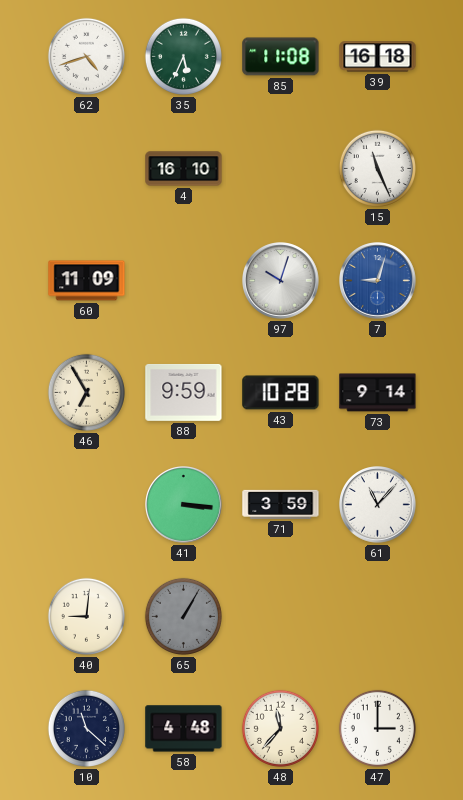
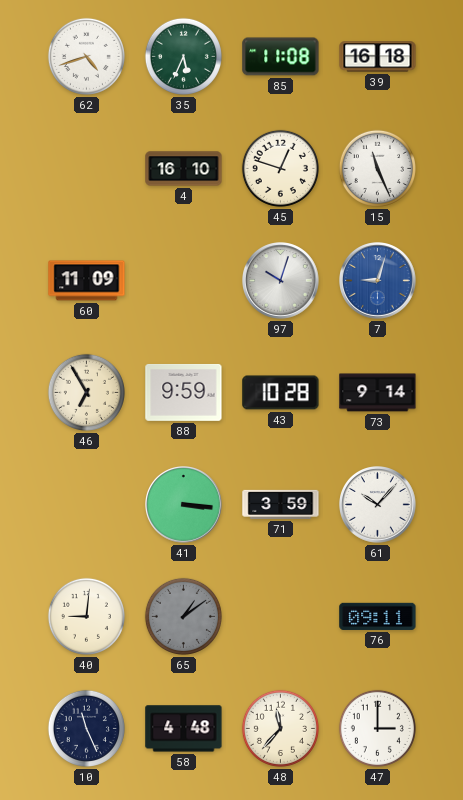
45: none -> 12:48
61: 11:07 -> 10:07
65: 1:05 -> 1:09
76: none -> 09:11
10: 11:22 -> 11:26
